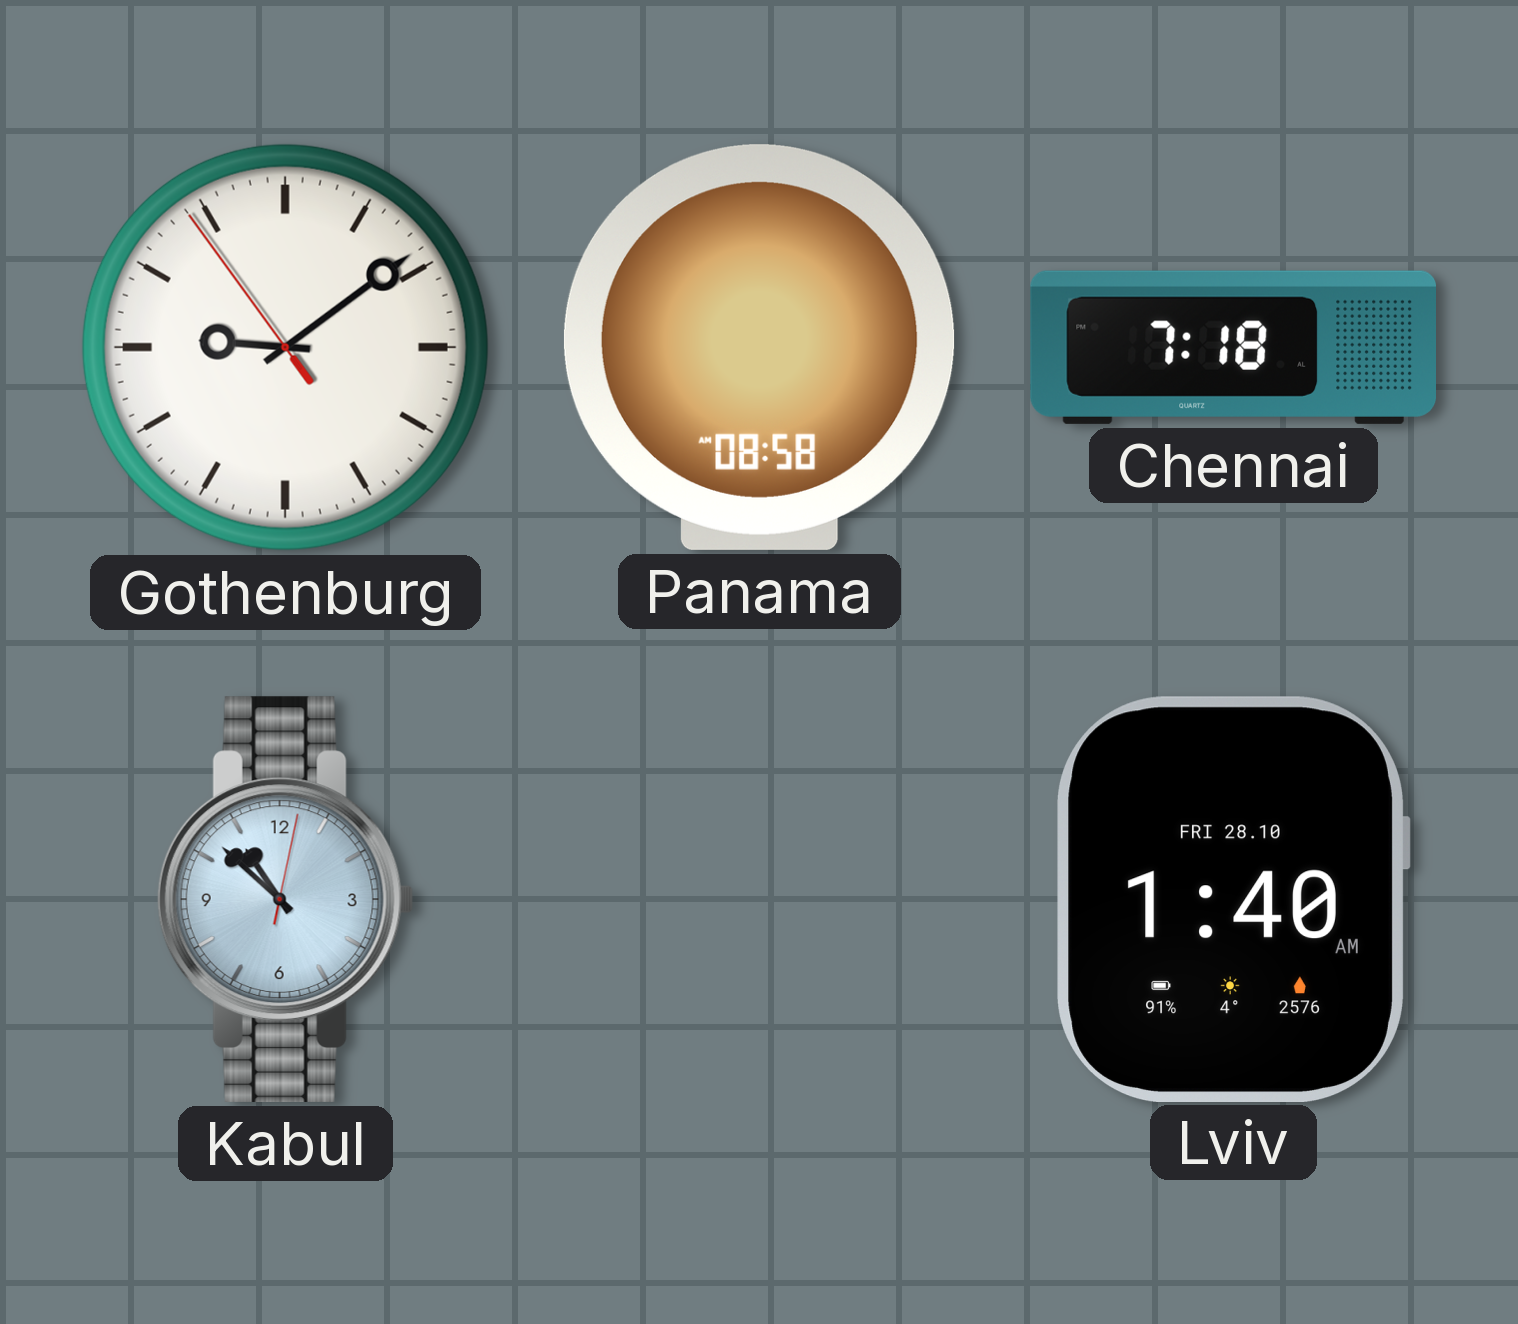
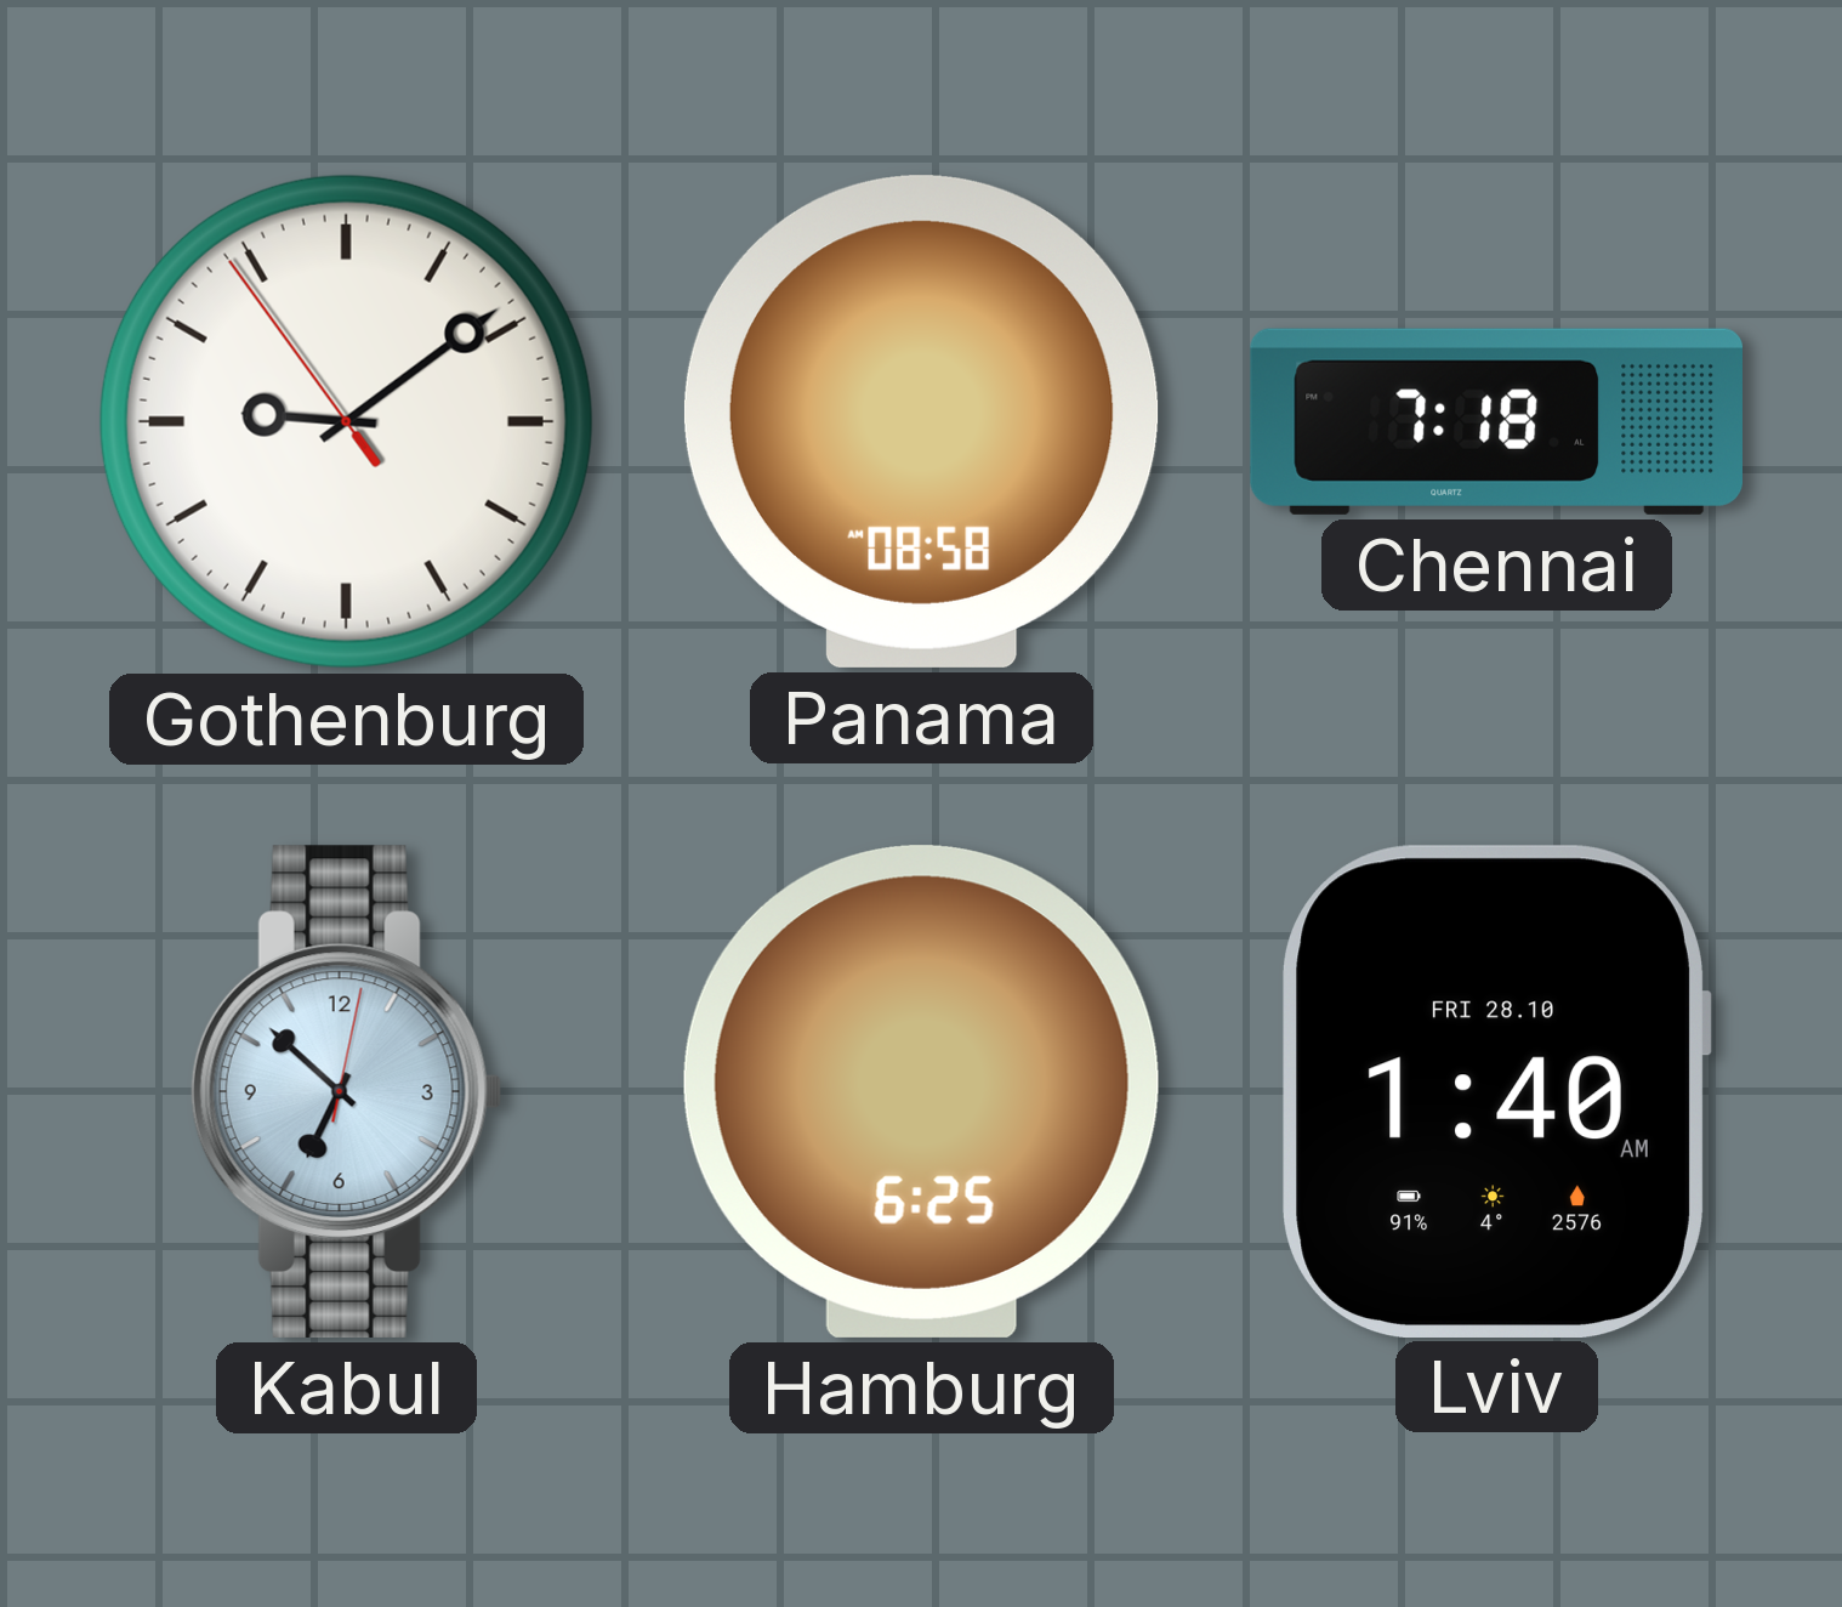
Kabul: 10:52 -> 6:52
Hamburg: none -> 6:25
